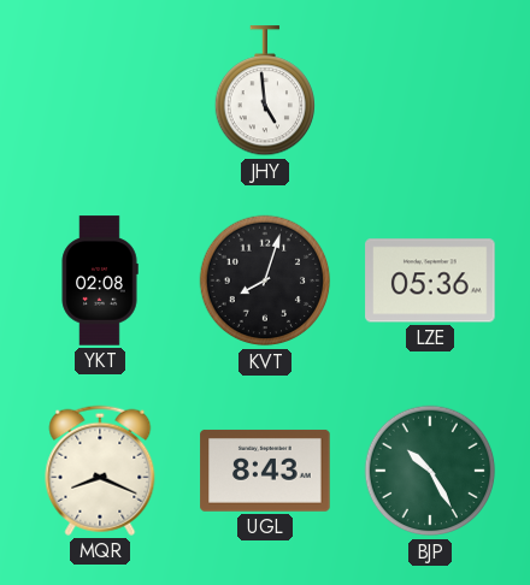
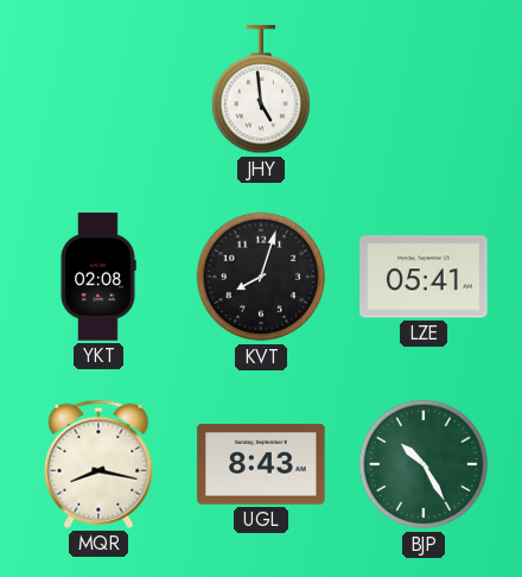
LZE: 05:36 -> 05:41
MQR: 8:19 -> 8:17
